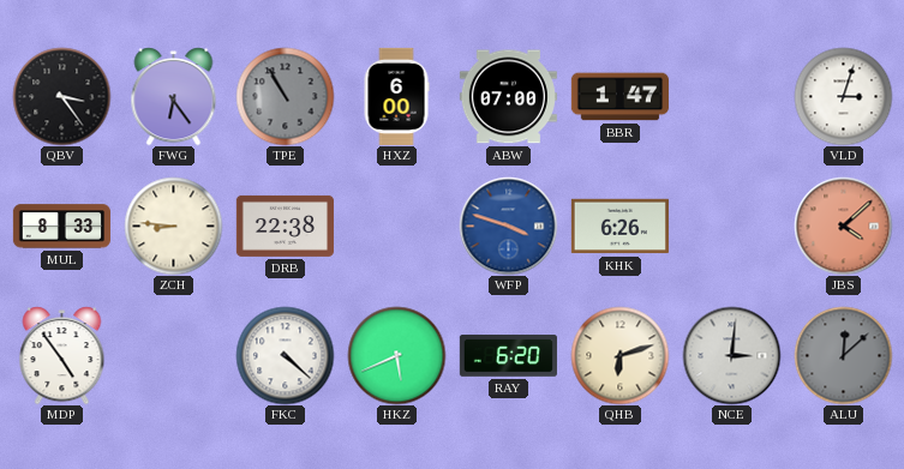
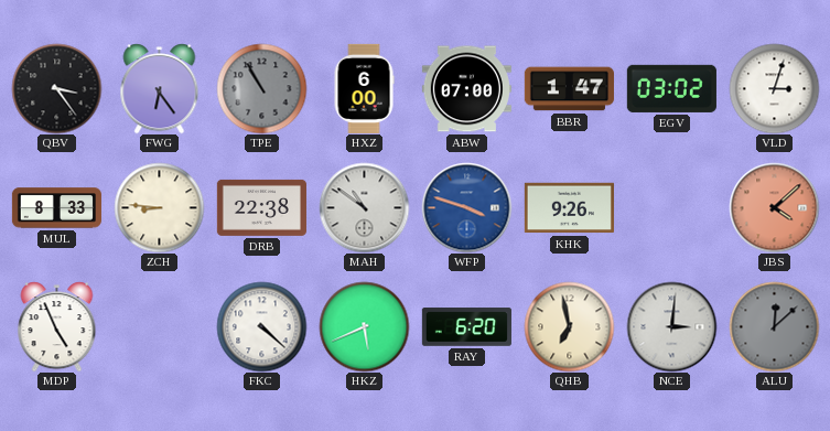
EGV: none -> 03:02
MAH: none -> 10:51
KHK: 6:26 -> 9:26
MDP: 4:54 -> 4:56
QHB: 6:12 -> 6:58
